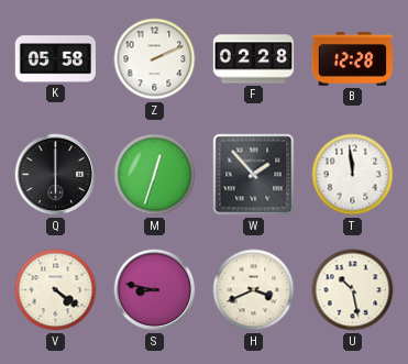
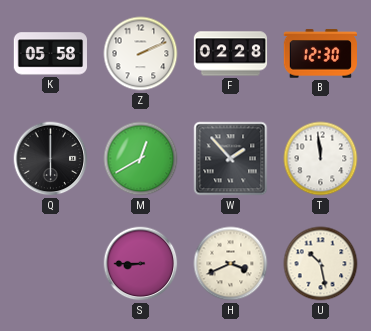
B: 12:28 -> 12:30
M: 12:33 -> 12:40
V: 4:21 -> none
S: 8:47 -> 8:45
